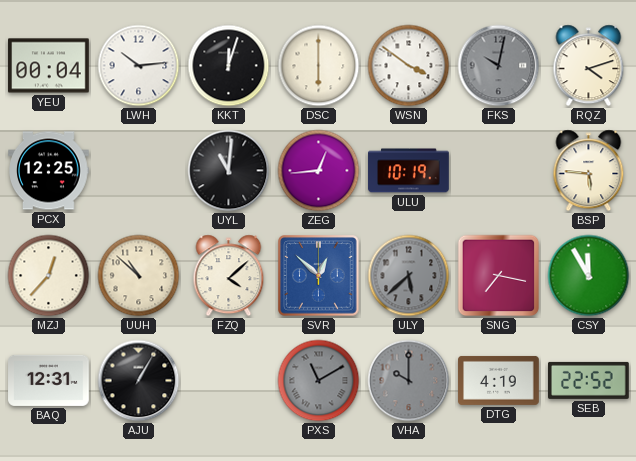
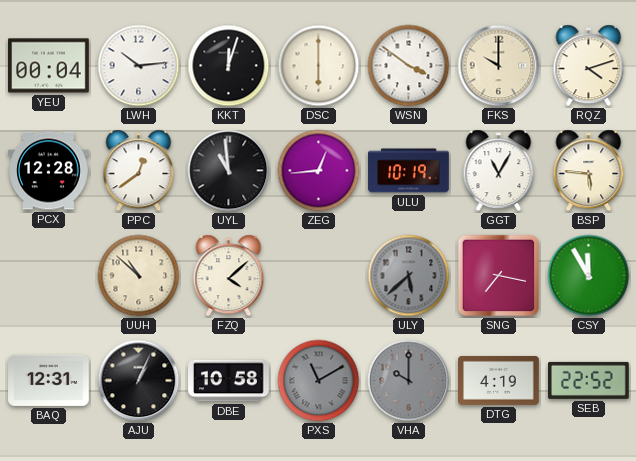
FKS: 10:02 -> 10:00
FKS dial: grey -> cream
PCX: 12:25 -> 12:28
PPC: none -> 12:39
UYL: 11:01 -> 10:59
GGT: none -> 11:05
MZJ: 12:37 -> none
SVR: 12:52 -> none
AJU: 1:05 -> 1:04
DBE: none -> 10:58
